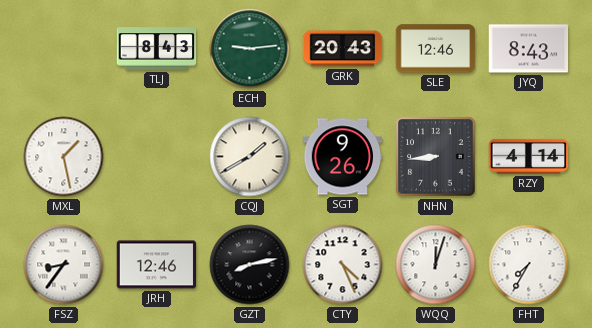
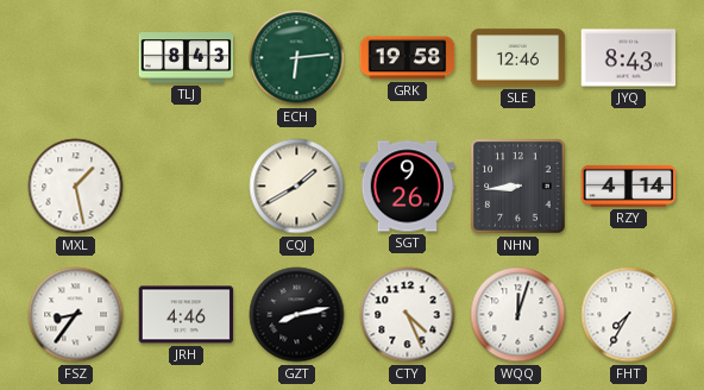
ECH: 9:14 -> 6:14
GRK: 20:43 -> 19:58
JRH: 12:46 -> 4:46
